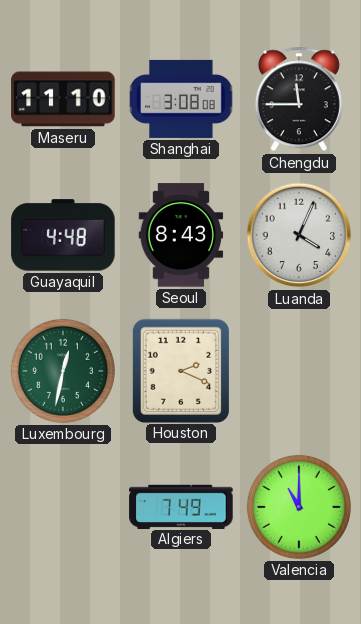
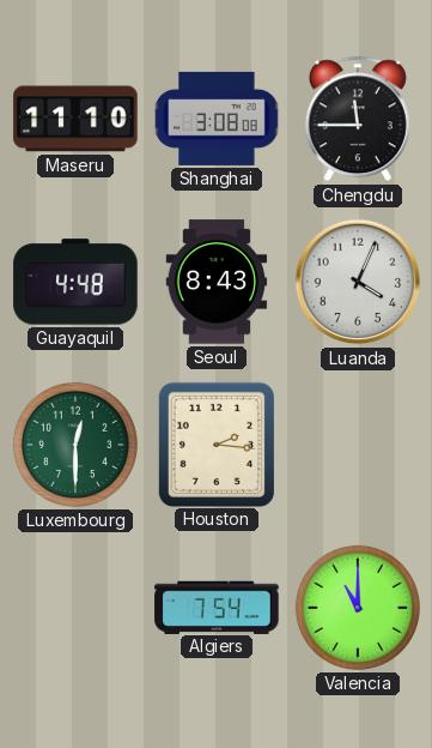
Luxembourg: 12:32 -> 12:30
Houston: 2:19 -> 2:16
Algiers: 7:49 -> 7:54
